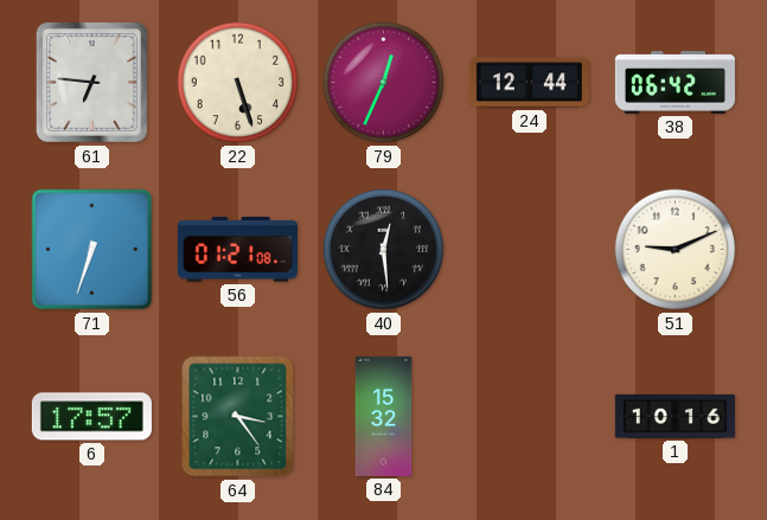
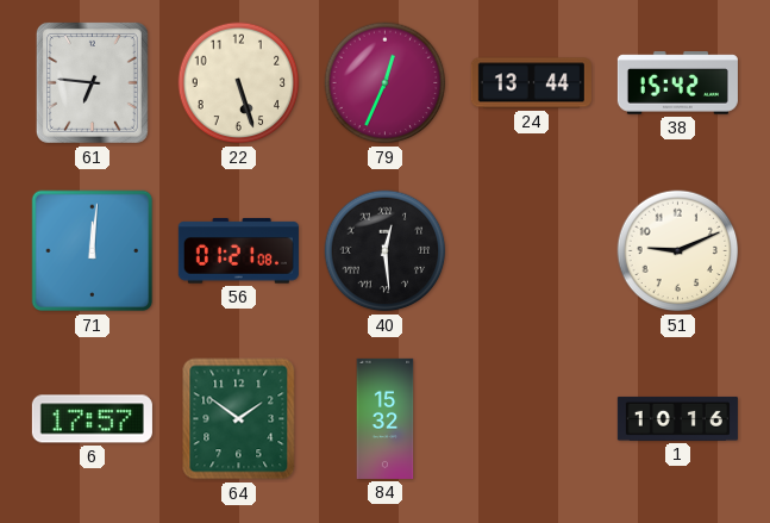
24: 12:44 -> 13:44
38: 06:42 -> 15:42
71: 6:33 -> 12:01
64: 3:24 -> 1:51
